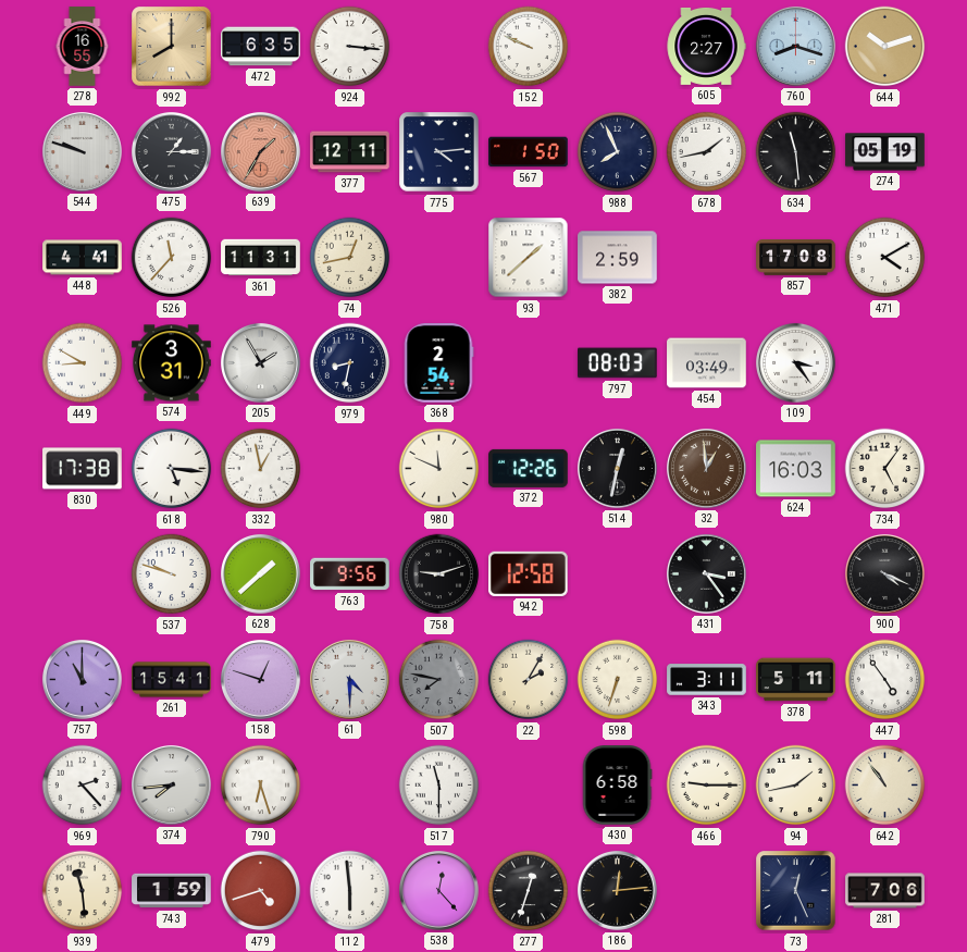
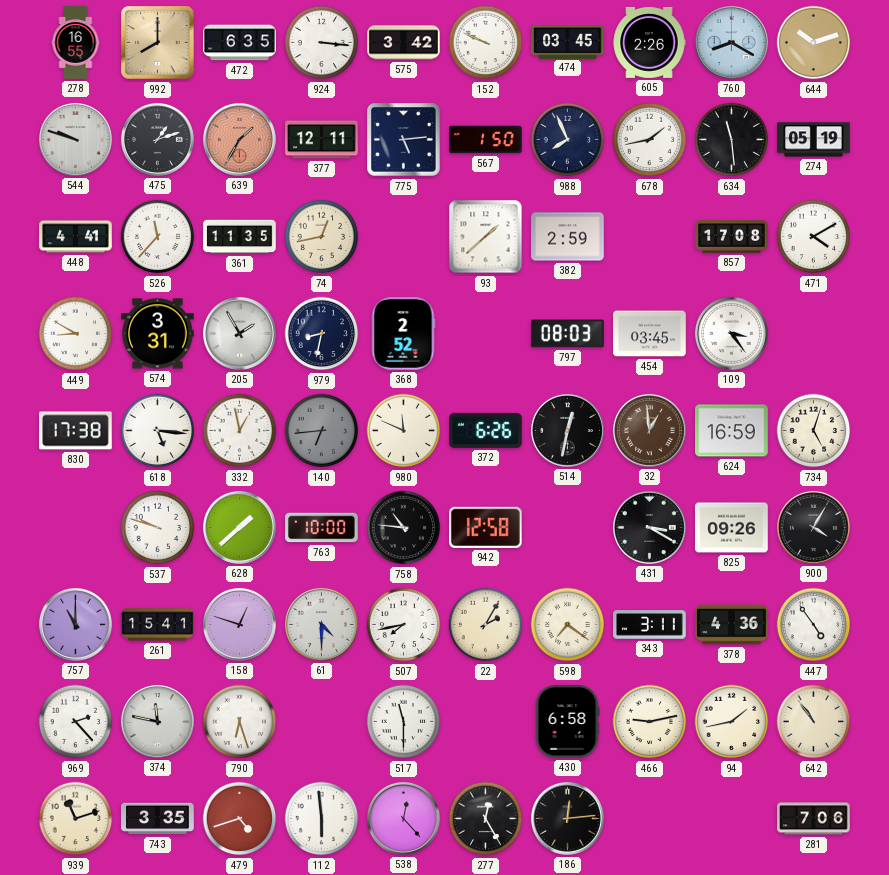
575: none -> 3:42
474: none -> 03:45
605: 2:27 -> 2:26
760: 8:18 -> 8:20
475: 1:15 -> 1:12
775: 4:14 -> 5:14
361: 11:31 -> 11:35
368: 2:54 -> 2:52
454: 03:49 -> 03:45
140: none -> 6:44
372: 12:26 -> 6:26
624: 16:03 -> 16:59
734: 5:06 -> 5:03
763: 9:56 -> 10:00
758: 9:12 -> 10:46
431: 3:24 -> 3:20
825: none -> 09:26
900: 4:19 -> 4:05
507: 7:47 -> 7:43
507 dial: grey -> white
598: 6:33 -> 7:21
378: 5:11 -> 4:36
374: 7:44 -> 11:47
466: 9:15 -> 9:13
939: 11:29 -> 11:12
743: 1:59 -> 3:35
277: 12:33 -> 12:25
73: 12:26 -> none
